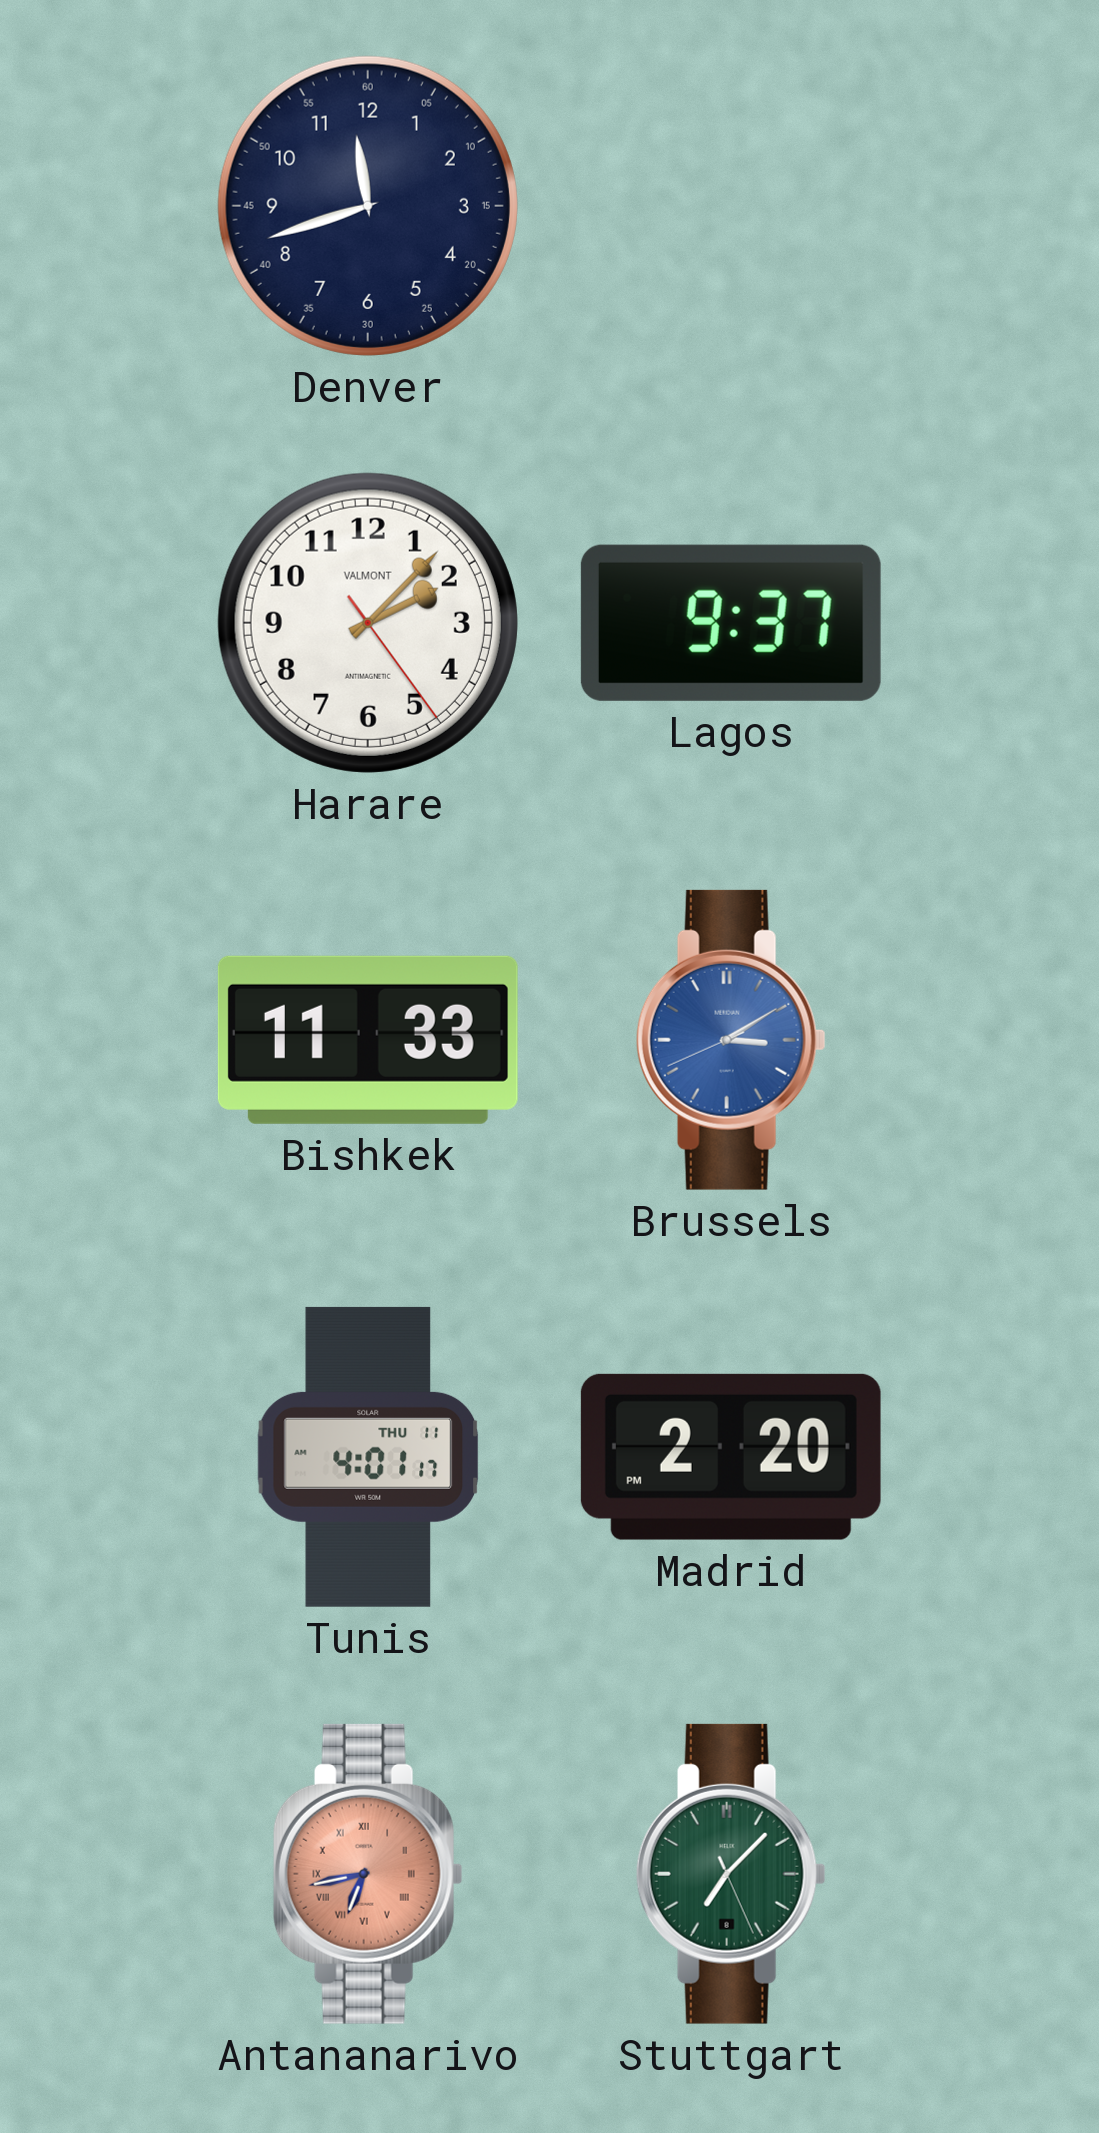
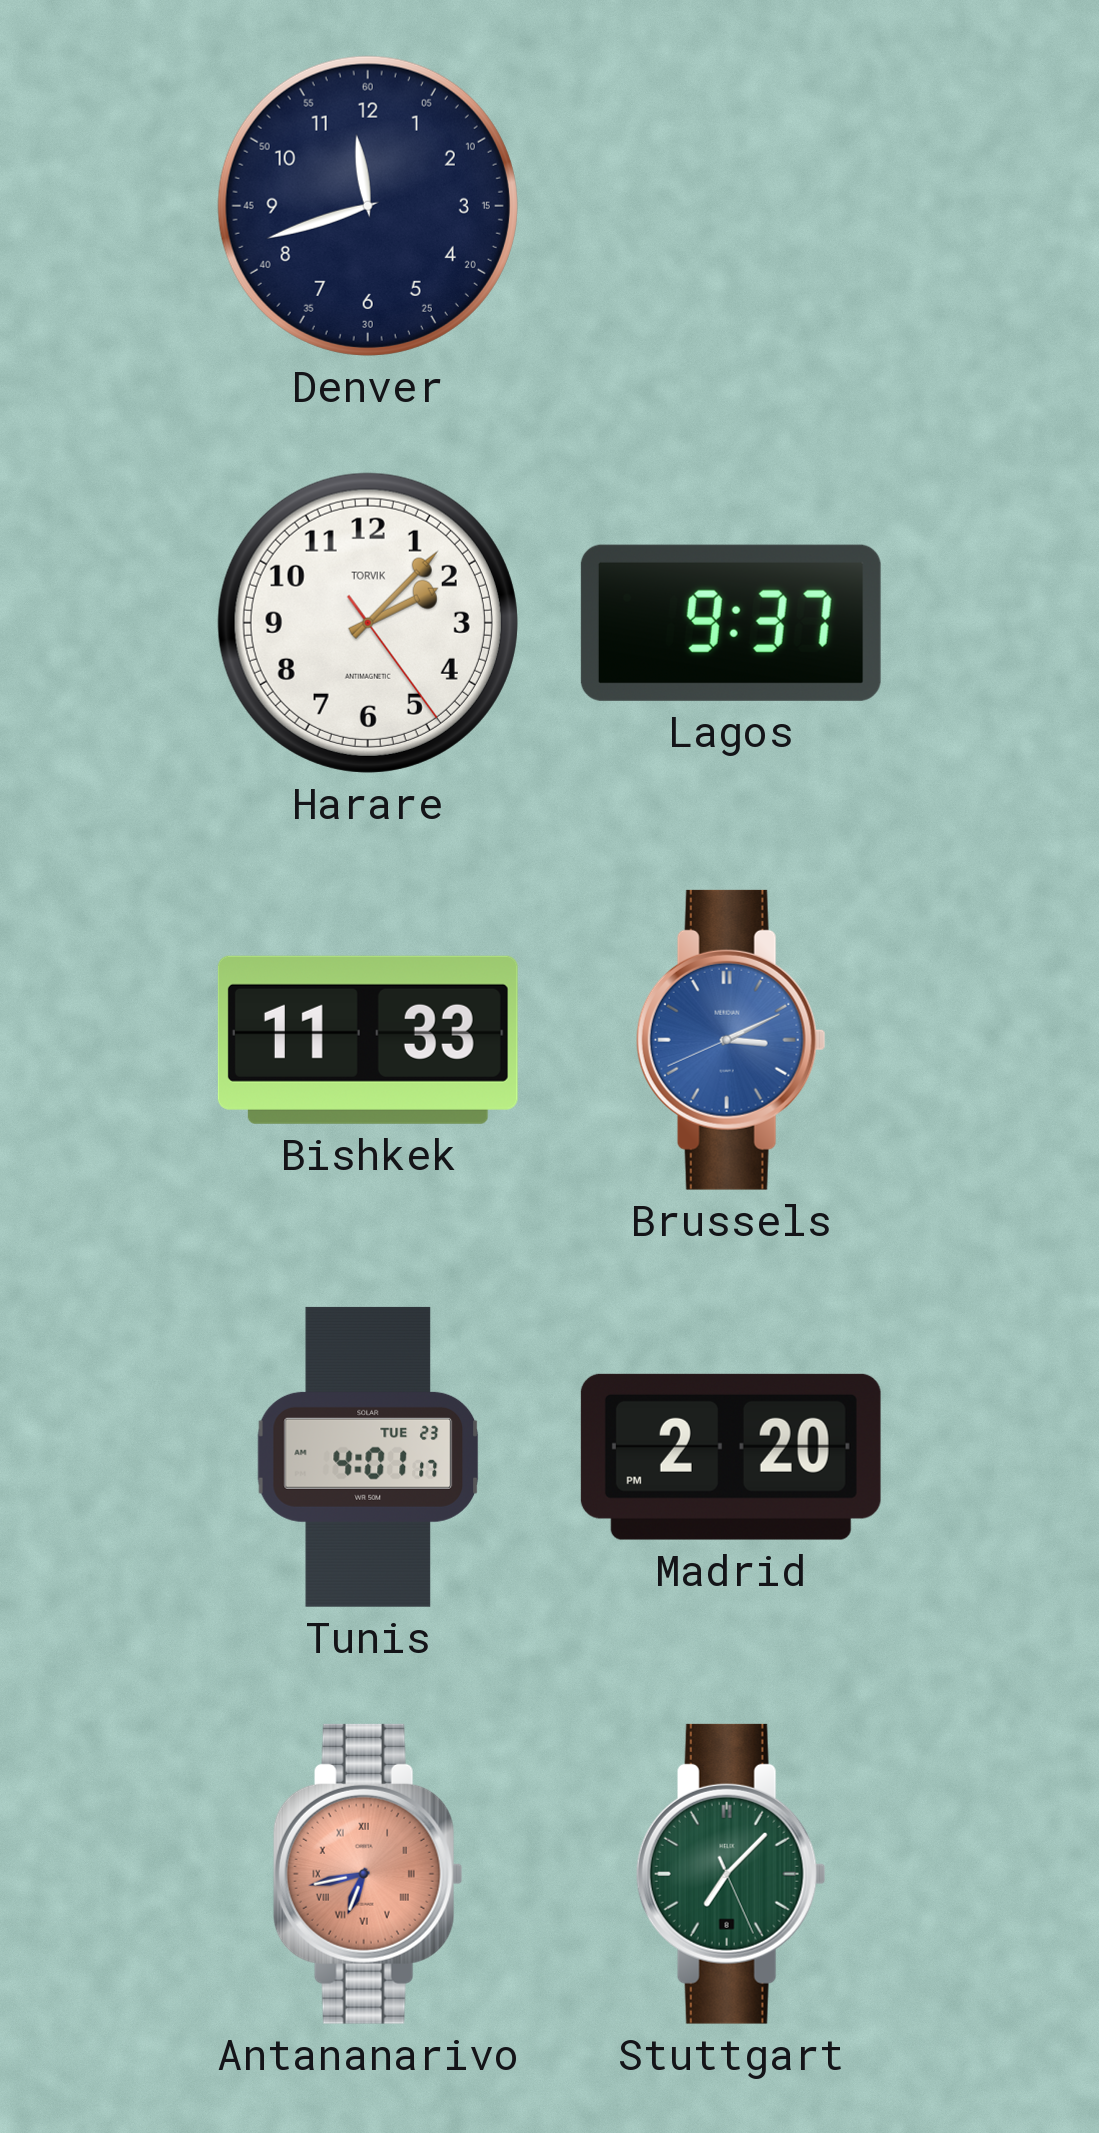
Harare brand: VALMONT -> TORVIK
Brussels: 3:09 -> 3:10
Tunis date: THU 11 -> TUE 23
